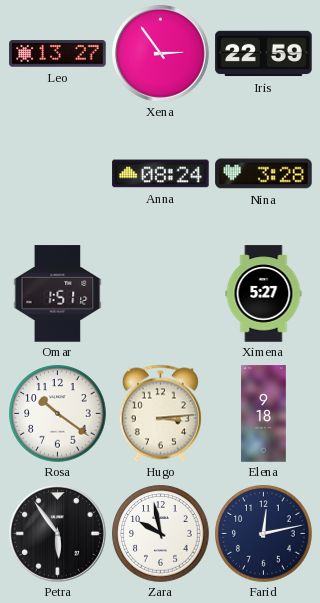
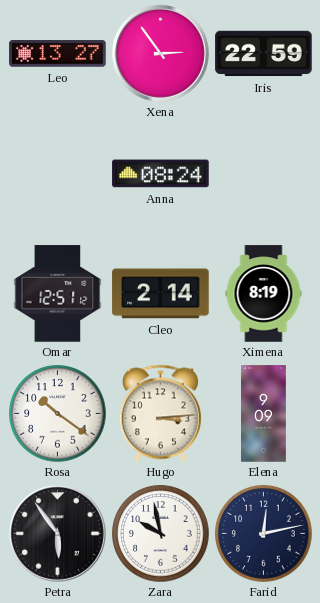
Nina: 3:28 -> none
Omar: 1:51 -> 12:51
Cleo: none -> 2:14
Ximena: 5:27 -> 8:19
Elena: 9:18 -> 9:09
